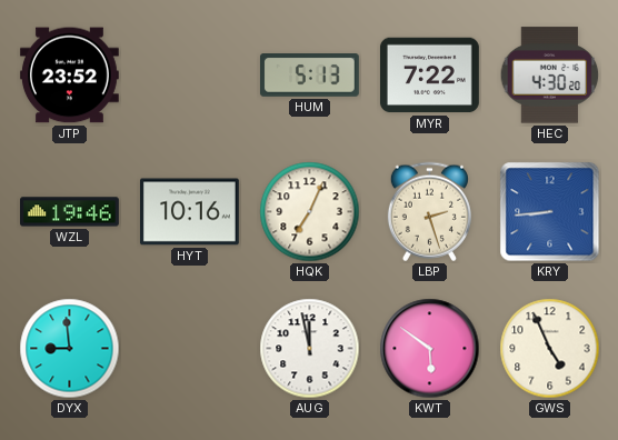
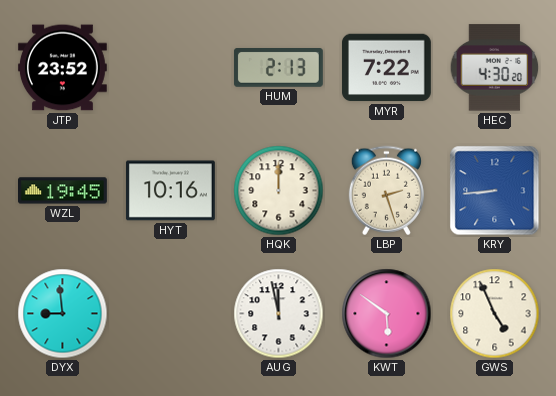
HUM: 5:13 -> 2:13
WZL: 19:46 -> 19:45
HQK: 7:04 -> 12:00
